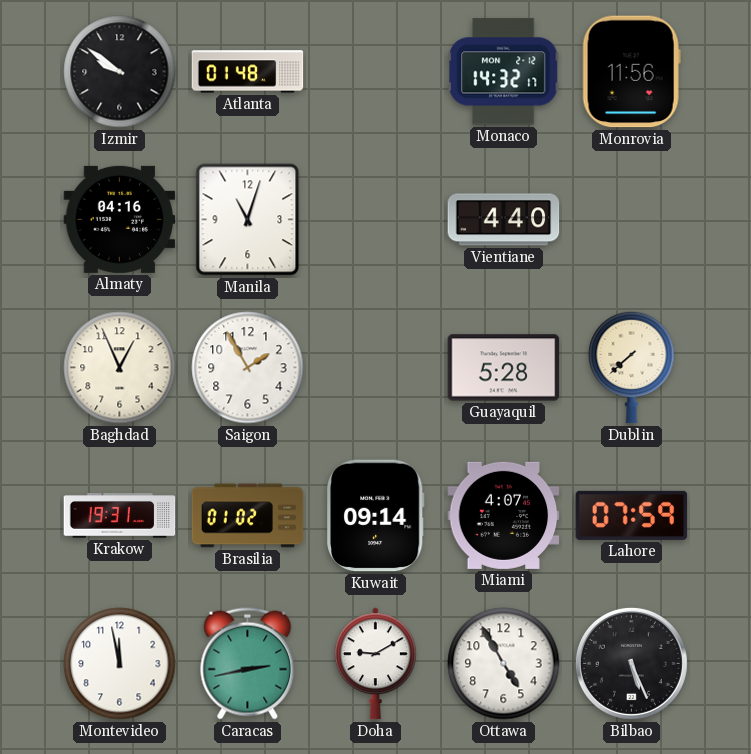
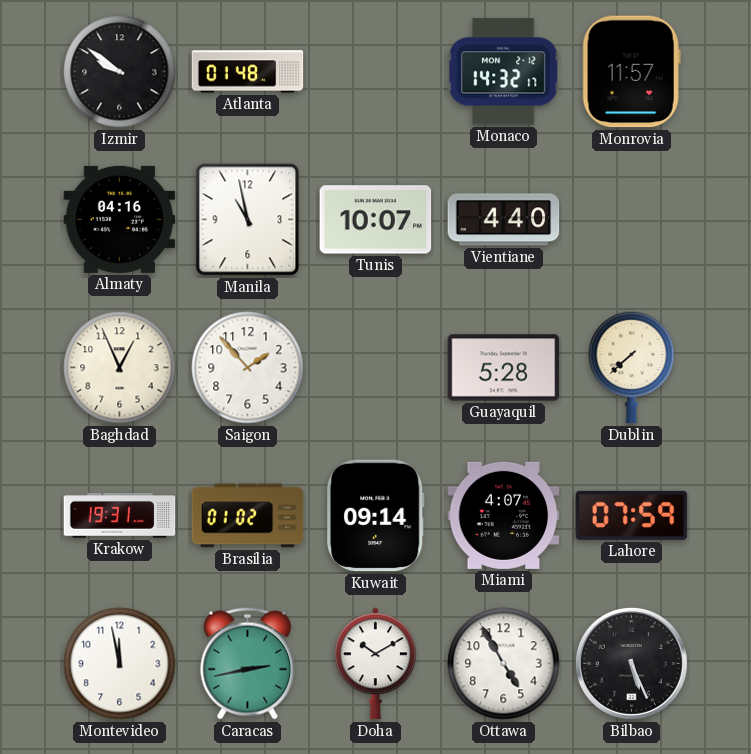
Monrovia: 11:56 -> 11:57
Manila: 11:03 -> 10:58
Tunis: none -> 10:07
Saigon: 1:55 -> 1:53
Doha: 9:10 -> 10:10
